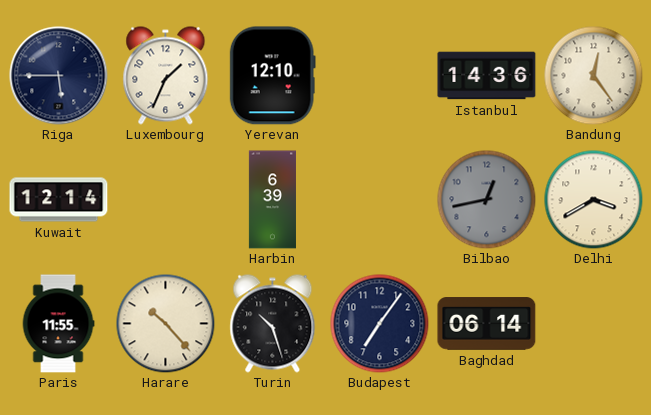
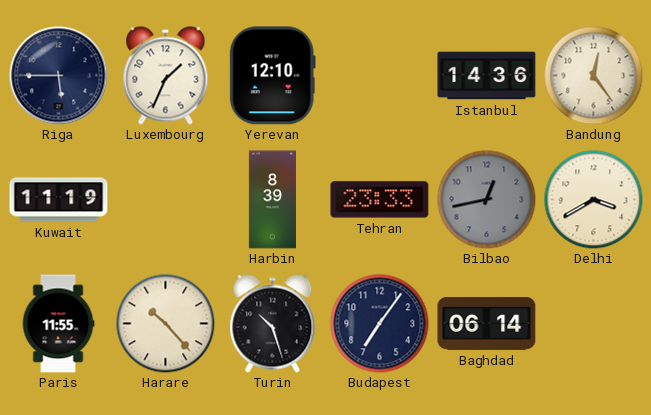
Kuwait: 12:14 -> 11:19
Harbin: 6:39 -> 8:39
Tehran: none -> 23:33
